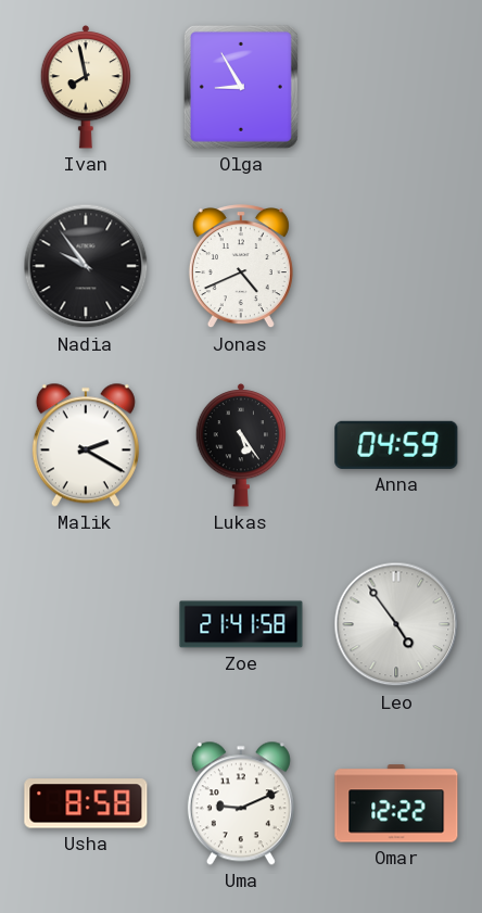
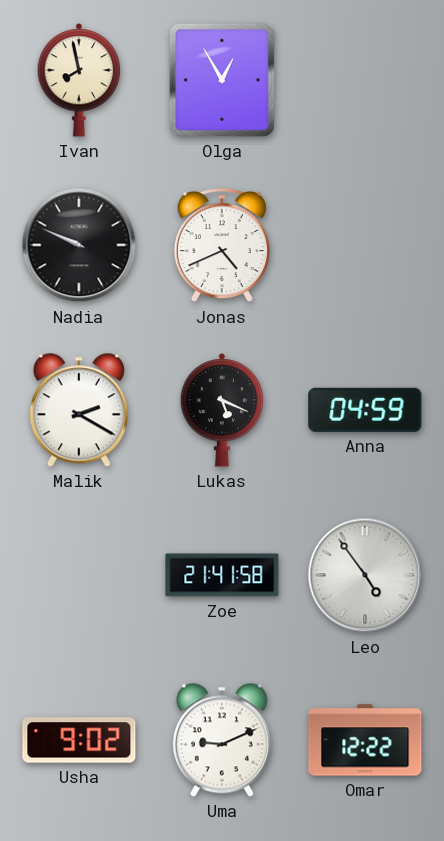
Olga: 8:55 -> 12:55
Nadia: 9:54 -> 9:49
Lukas: 5:24 -> 5:19
Usha: 8:58 -> 9:02
